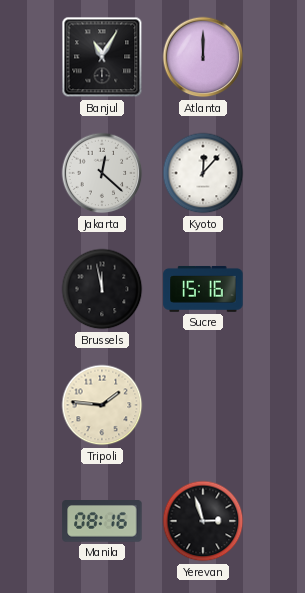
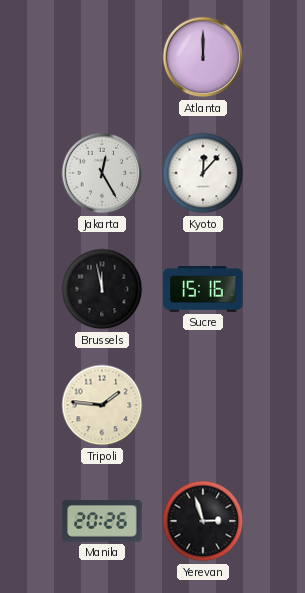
Banjul: 11:05 -> none
Jakarta: 12:22 -> 12:25
Manila: 08:16 -> 20:26
